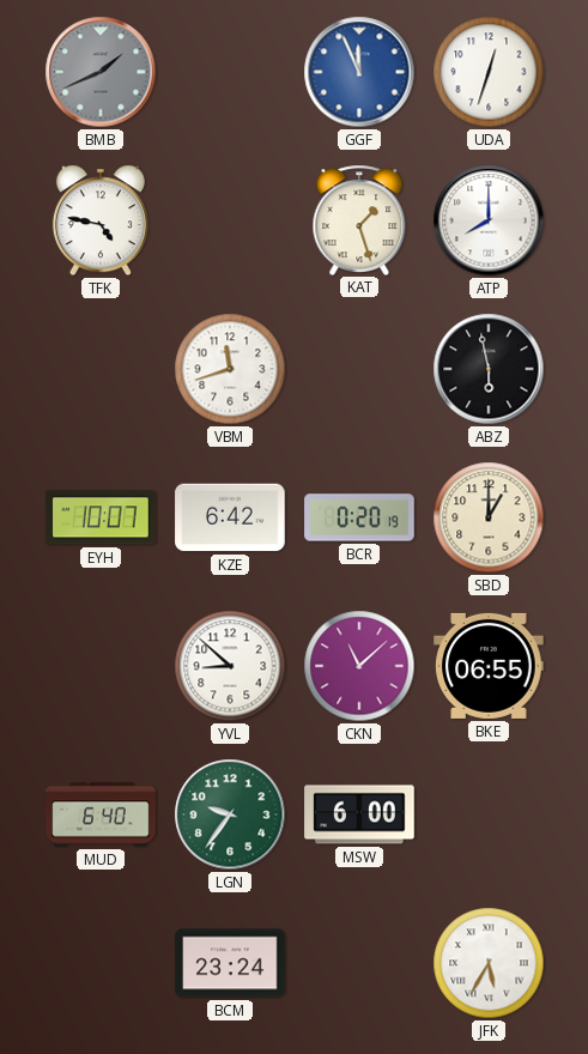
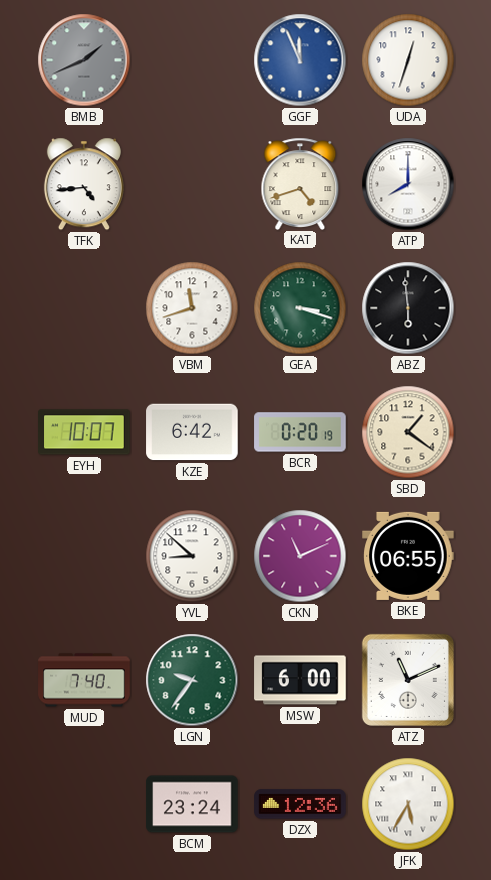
TFK: 4:47 -> 4:44
KAT: 1:27 -> 4:42
GEA: none -> 3:18
ABZ: 5:58 -> 5:59
SBD: 1:00 -> 1:21
CKN: 11:08 -> 11:11
MUD: 6:40 -> 7:40
ATZ: none -> 11:11
DZX: none -> 12:36
